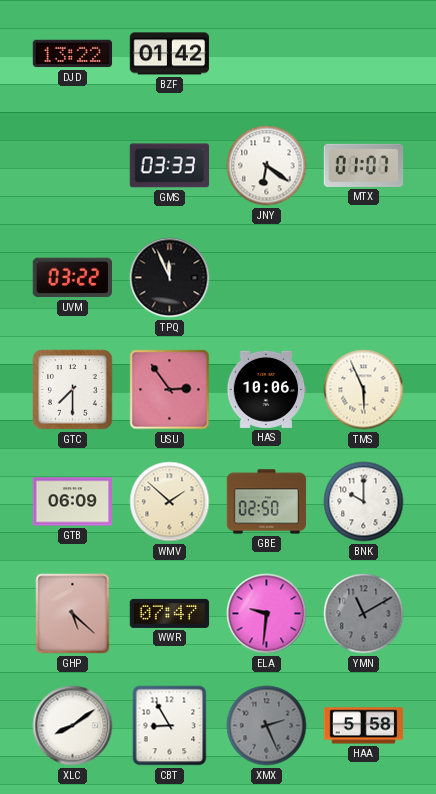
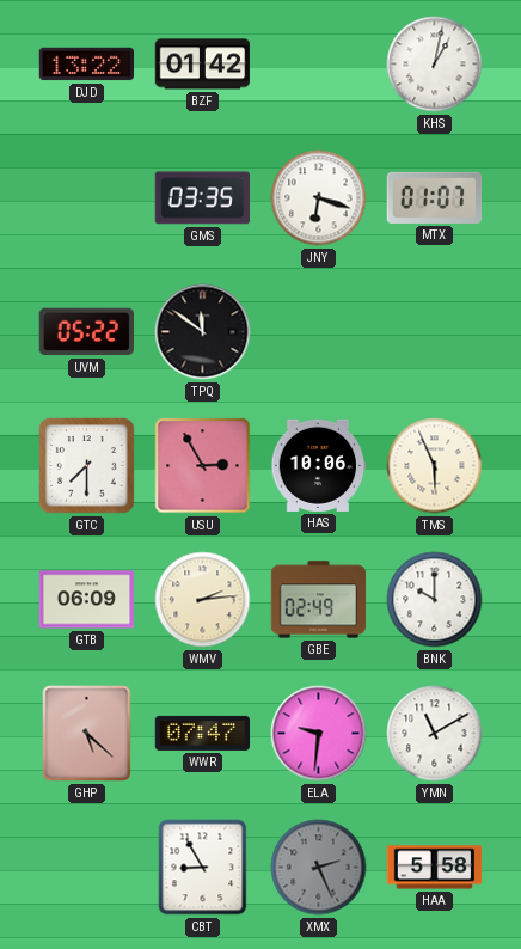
KHS: none -> 1:02
GMS: 03:33 -> 03:35
JNY: 6:21 -> 6:18
UVM: 03:22 -> 05:22
TPQ: 11:56 -> 11:51
USU: 2:54 -> 2:55
WMV: 1:52 -> 2:14
GBE: 02:50 -> 02:49
YMN dial: grey -> white
XLC: 8:09 -> none
